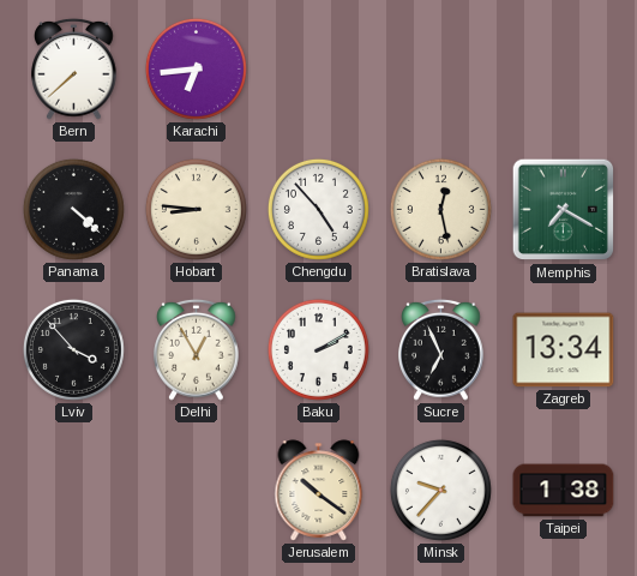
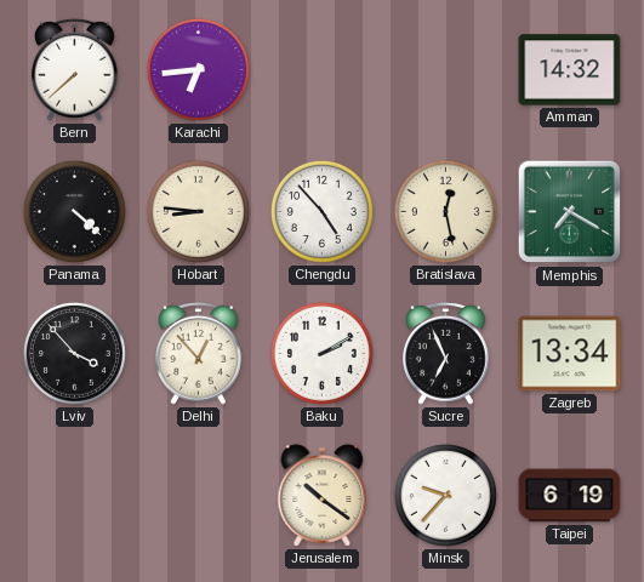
Amman: none -> 14:32
Delhi: 12:55 -> 12:53
Taipei: 1:38 -> 6:19
